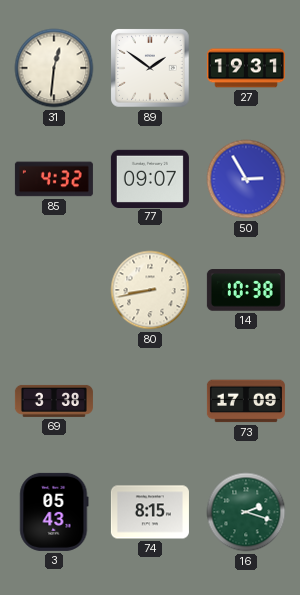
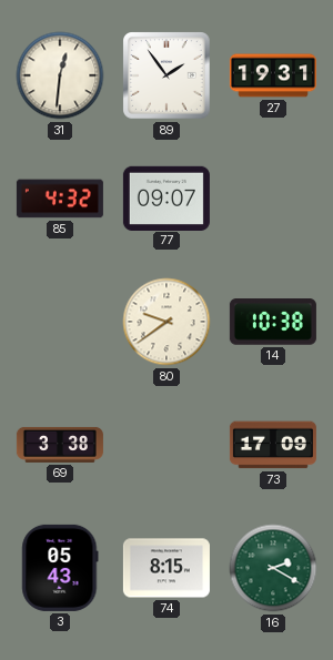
89: 1:51 -> 1:54
50: 2:55 -> none
80: 8:43 -> 9:39
16: 2:18 -> 2:20
